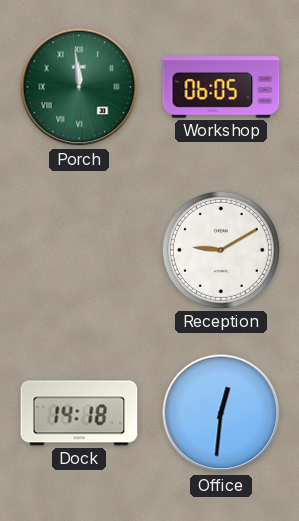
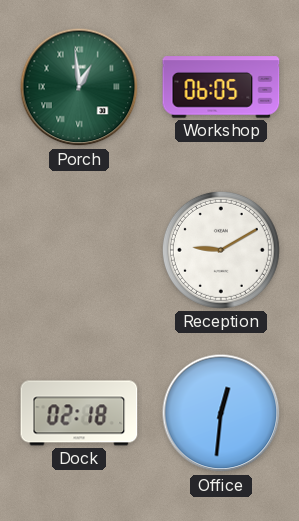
Porch: 11:59 -> 12:59
Dock: 14:18 -> 02:18
